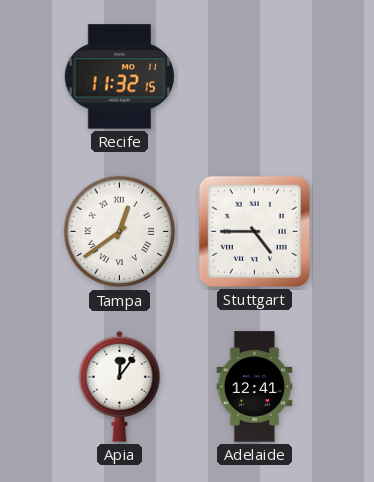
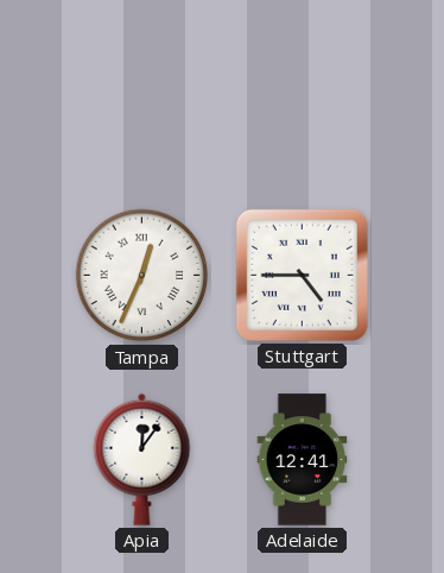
Recife: 11:32 -> none
Tampa: 12:39 -> 12:34
